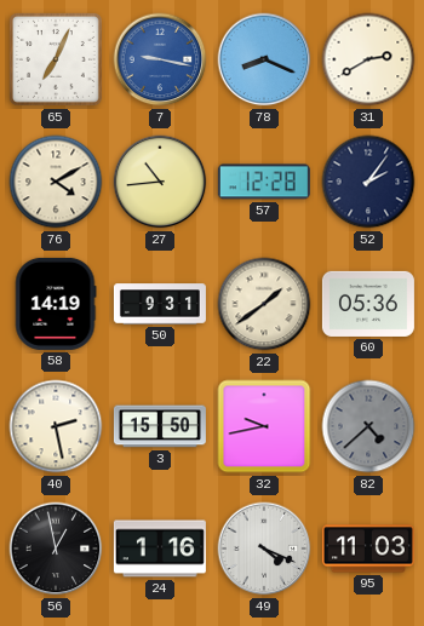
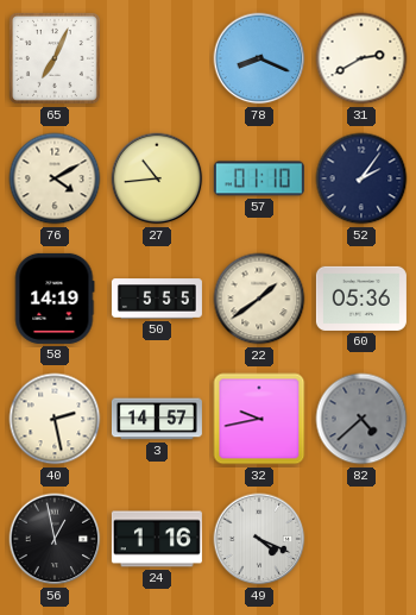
7: 9:17 -> none
57: 12:28 -> 01:10
50: 9:31 -> 5:55
3: 15:50 -> 14:57
95: 11:03 -> none
